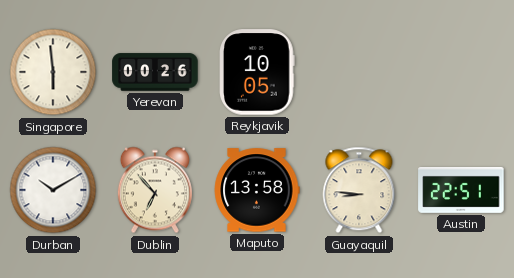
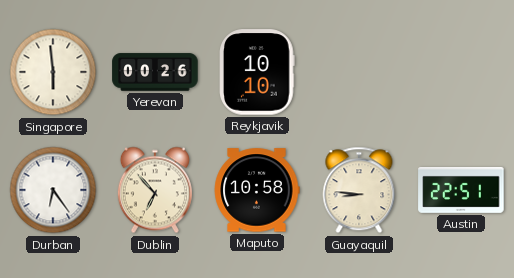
Reykjavik: 10:05 -> 10:10
Durban: 10:10 -> 6:24
Maputo: 13:58 -> 10:58
